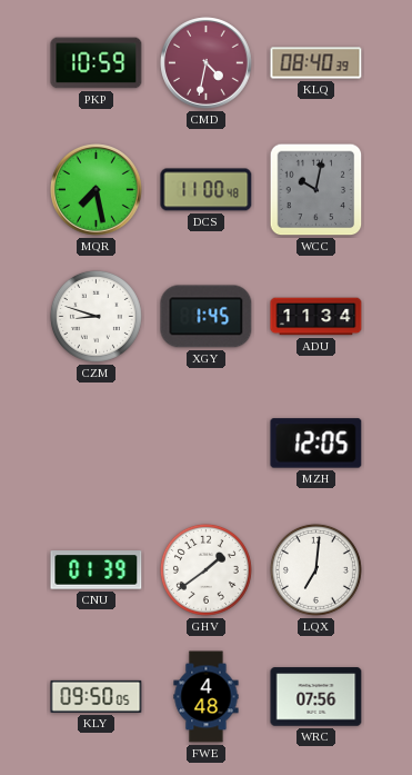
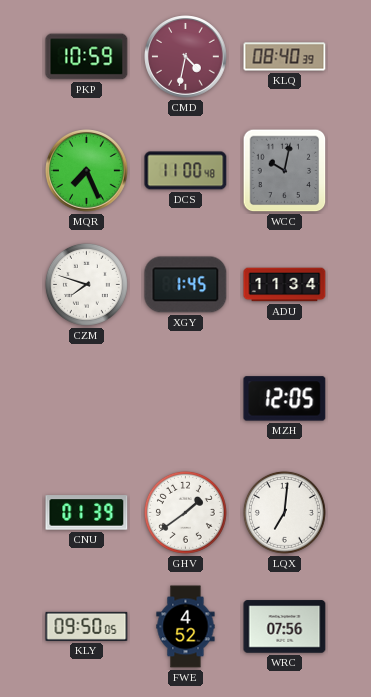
MQR: 7:28 -> 7:26
CZM: 8:48 -> 7:48
FWE: 4:48 -> 4:52
